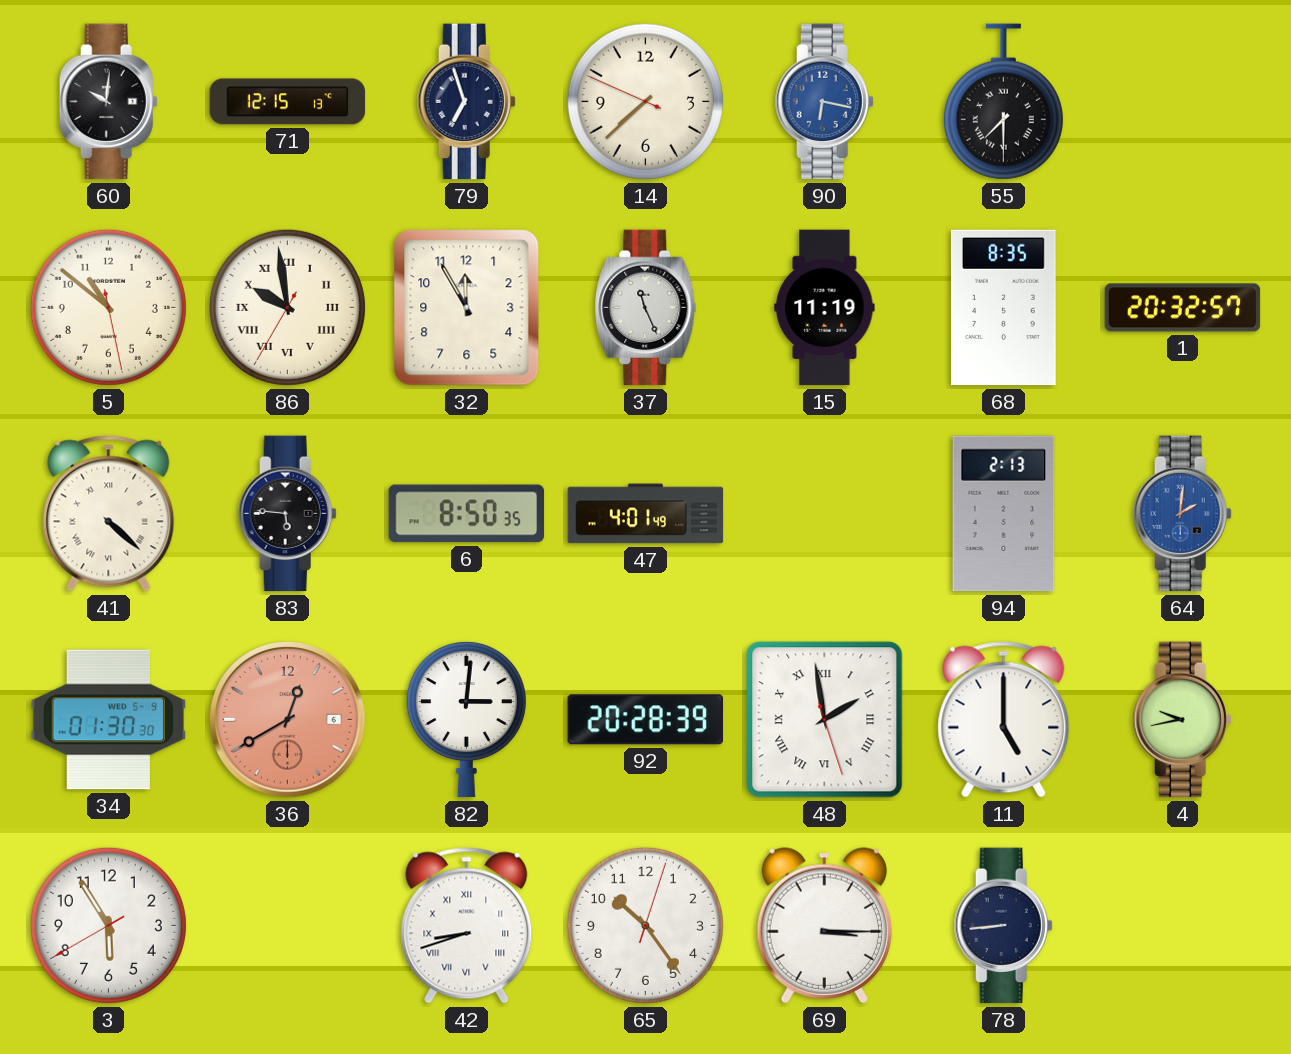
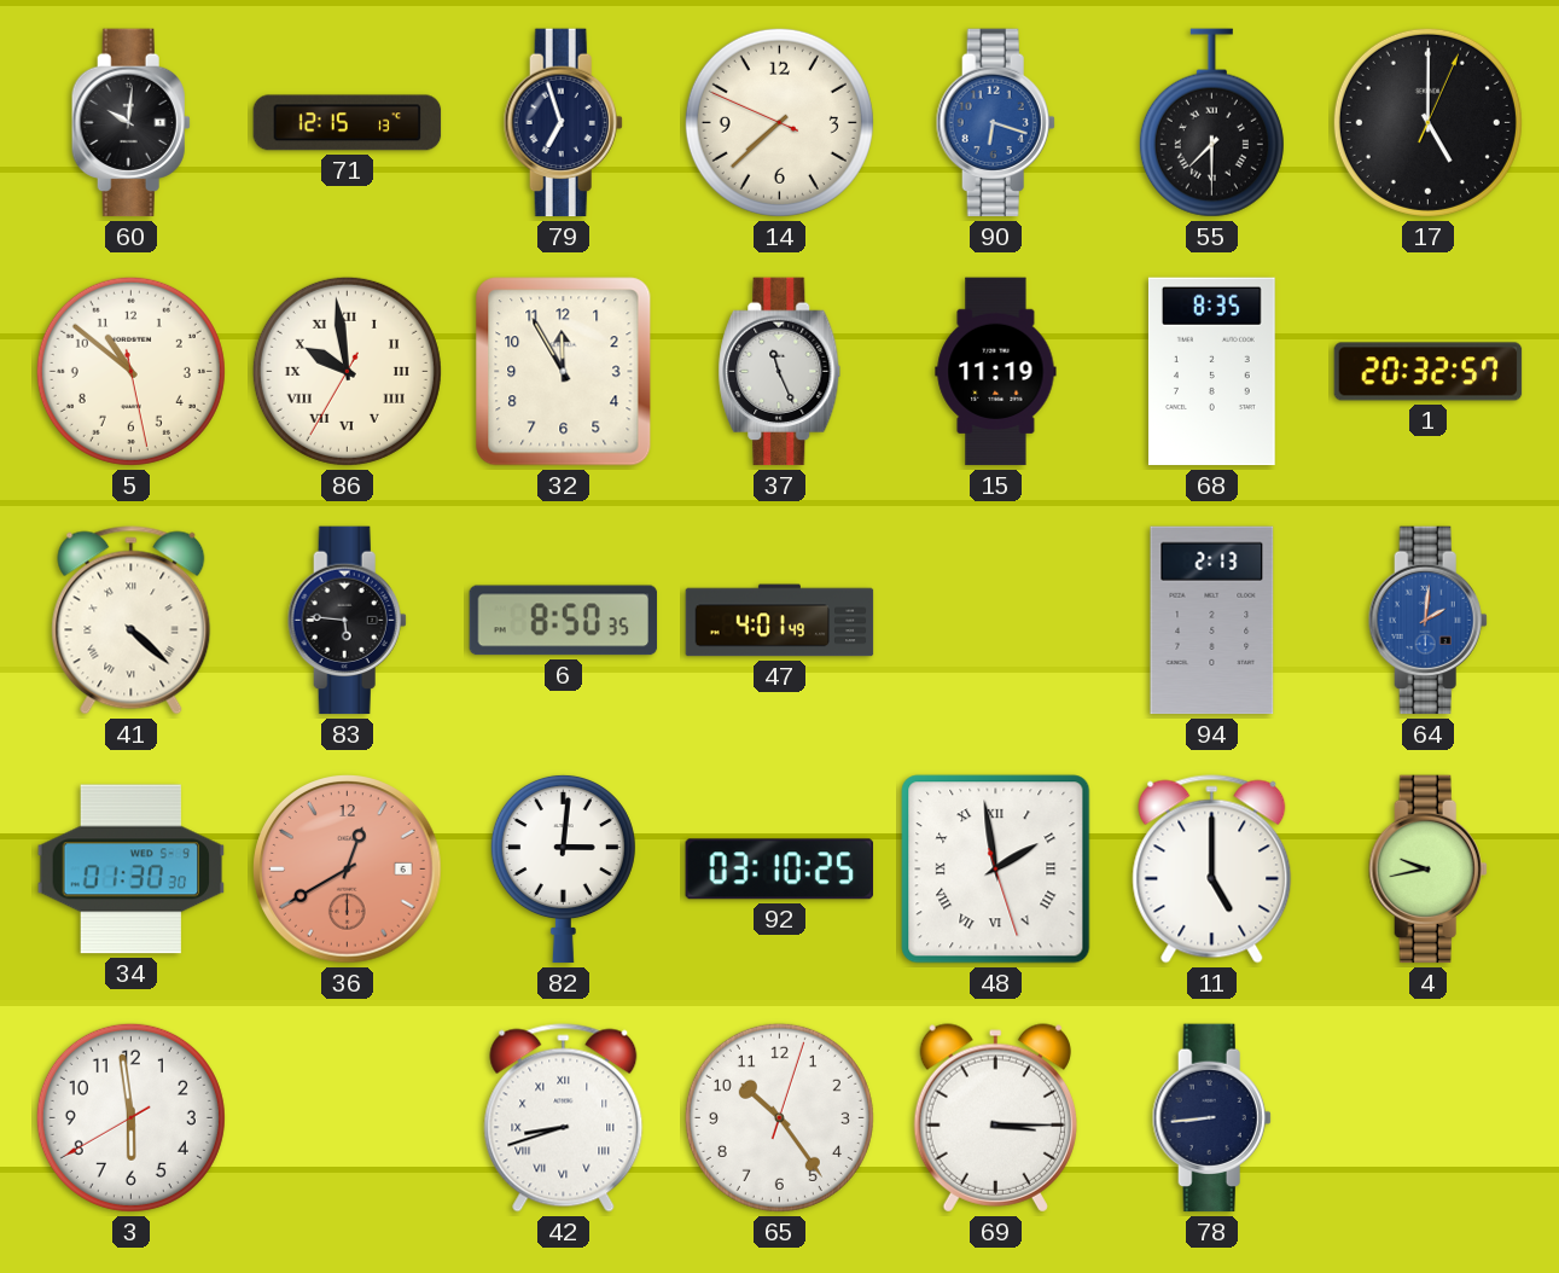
90: 6:17 -> 6:18
17: none -> 5:00
92: 20:28 -> 03:10
3: 5:54 -> 5:58
